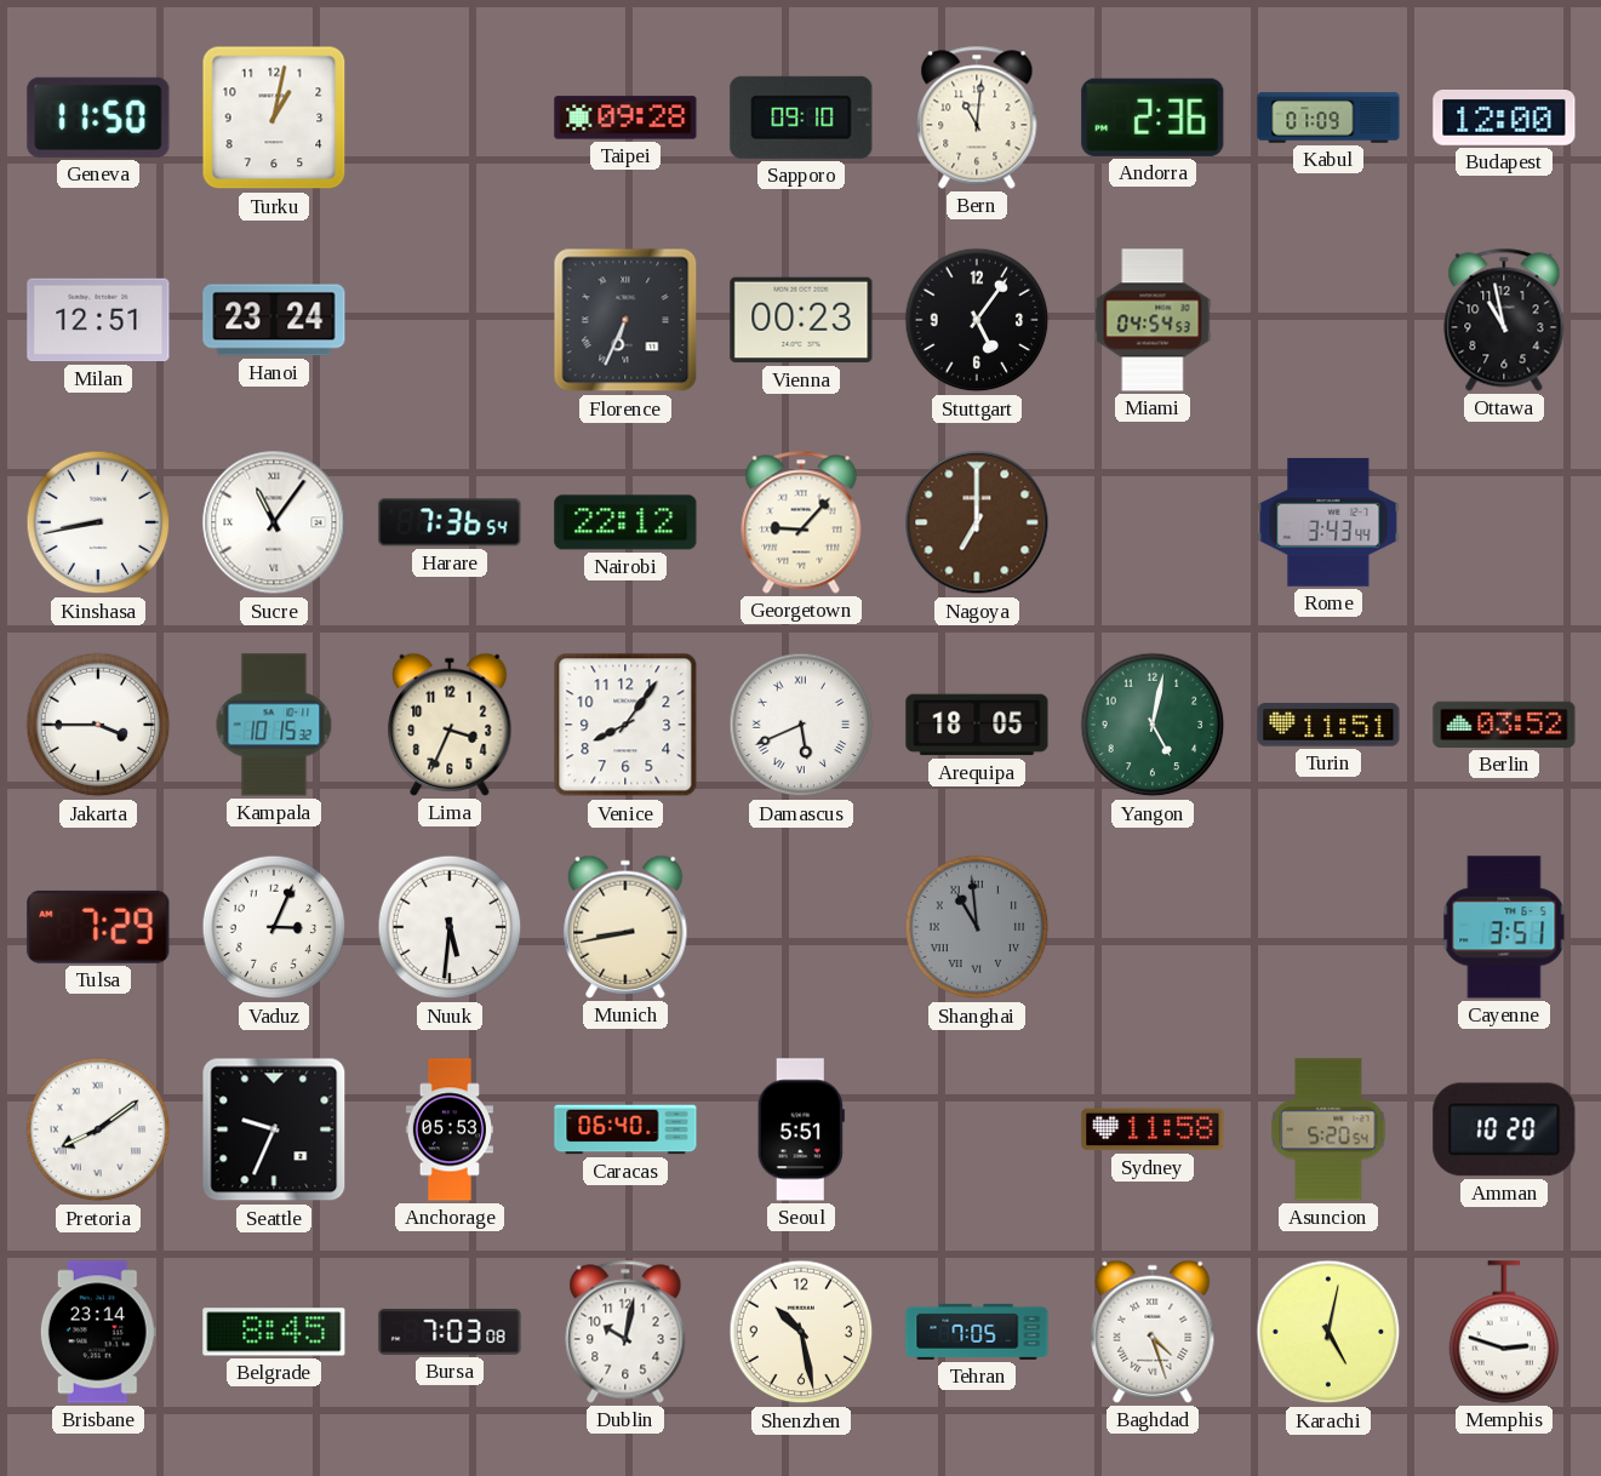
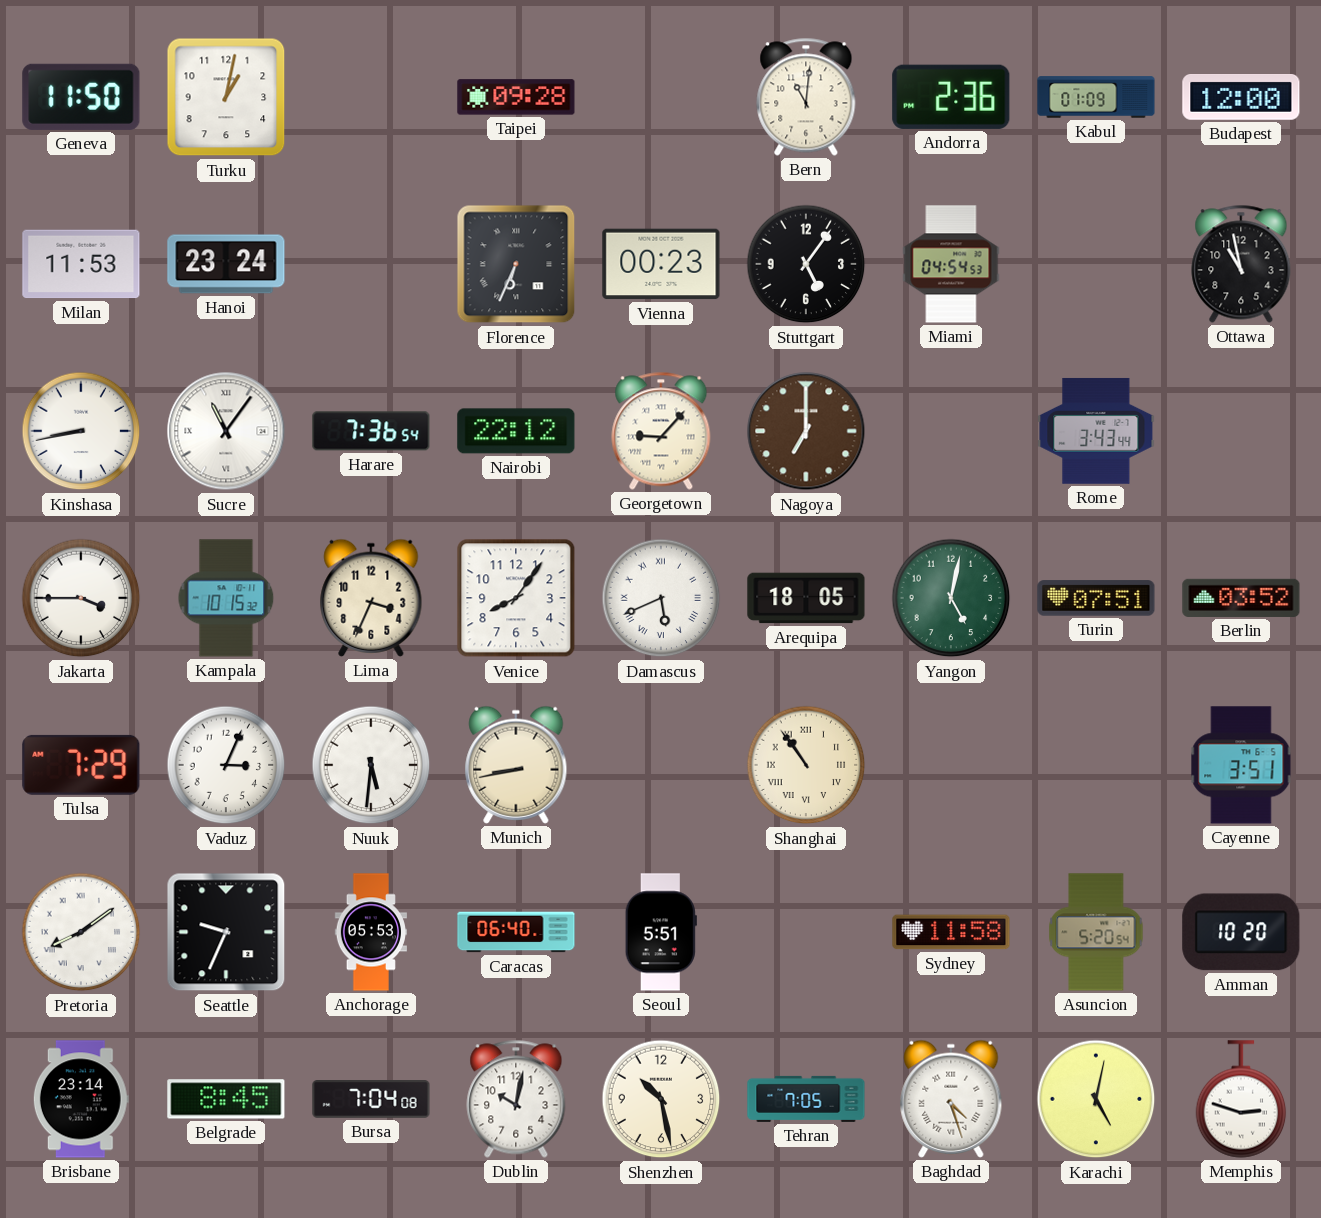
Sapporo: 09:10 -> none
Milan: 12:51 -> 11:53
Turin: 11:51 -> 07:51
Shanghai: 10:59 -> 10:54
Shanghai dial: grey -> cream
Bursa: 7:03 -> 7:04
